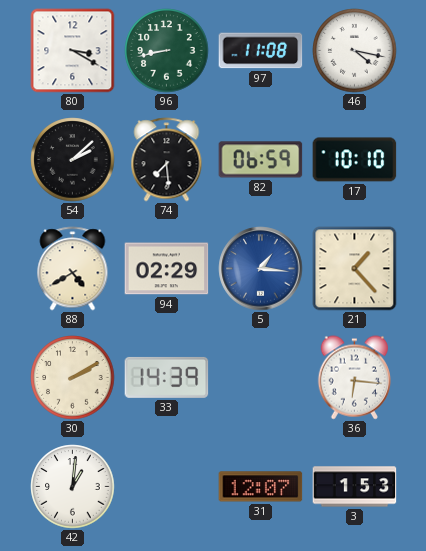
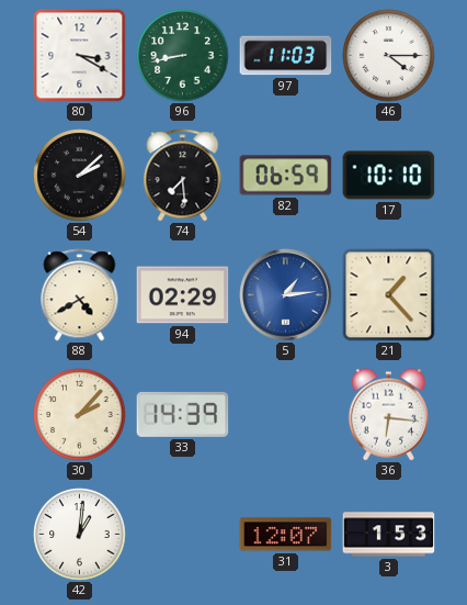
97: 11:08 -> 11:03
46: 4:17 -> 4:15
5: 1:16 -> 1:14
30: 2:10 -> 2:07
